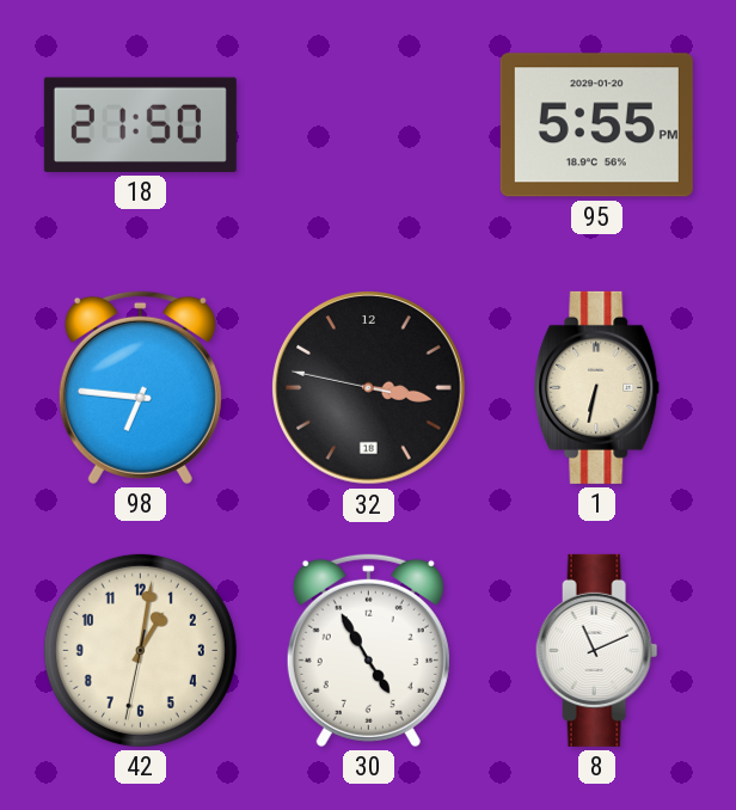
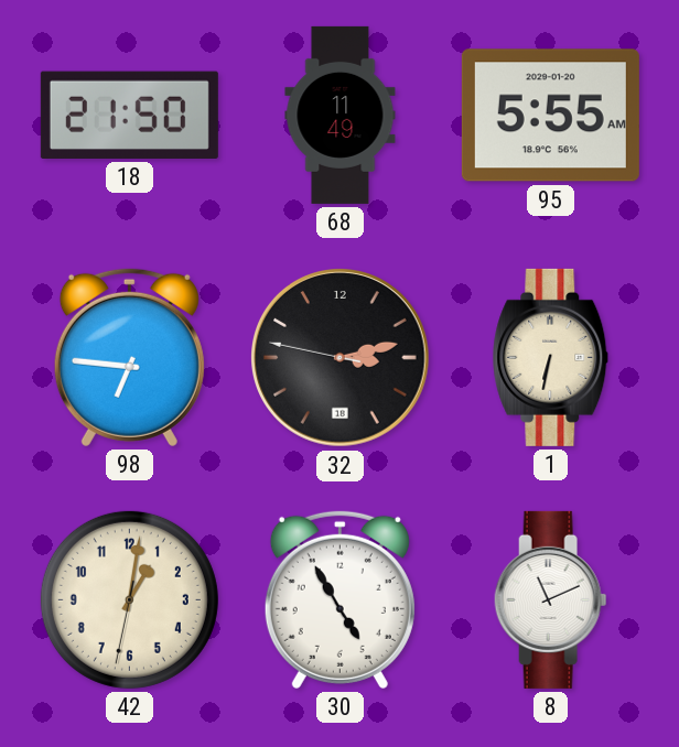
68: none -> 11:49
95: 5:55 PM -> 5:55 AM
32: 3:16 -> 3:12
